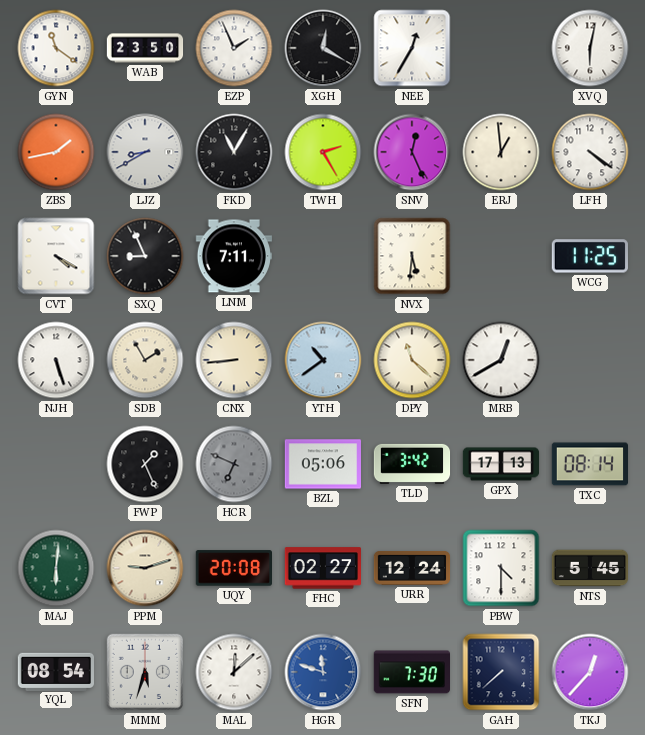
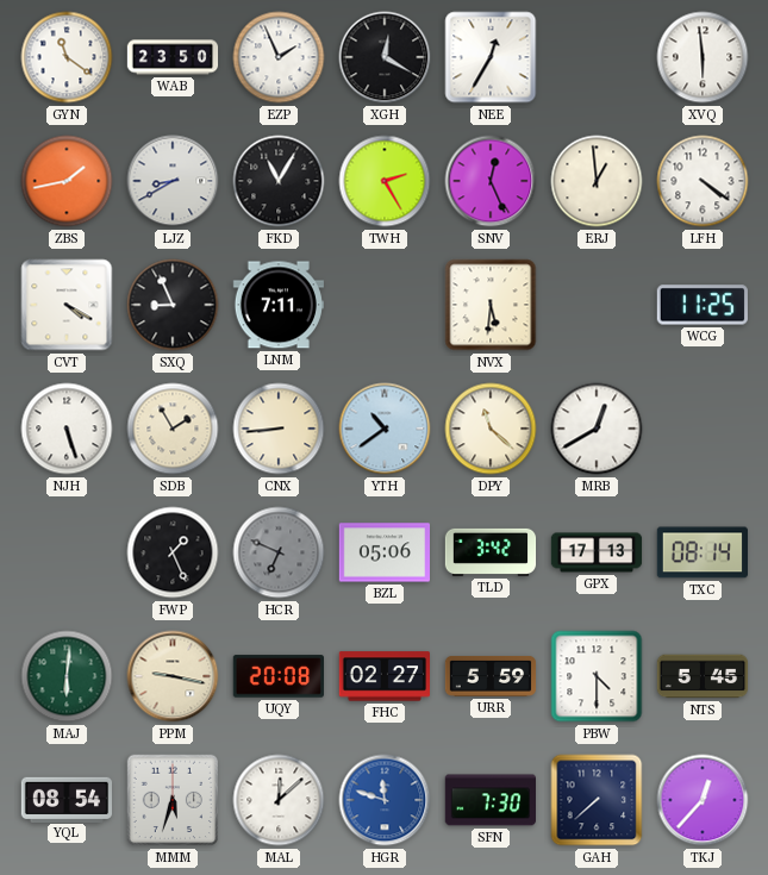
XVQ: 6:02 -> 5:59
PPM: 9:12 -> 9:17
URR: 12:24 -> 5:59
